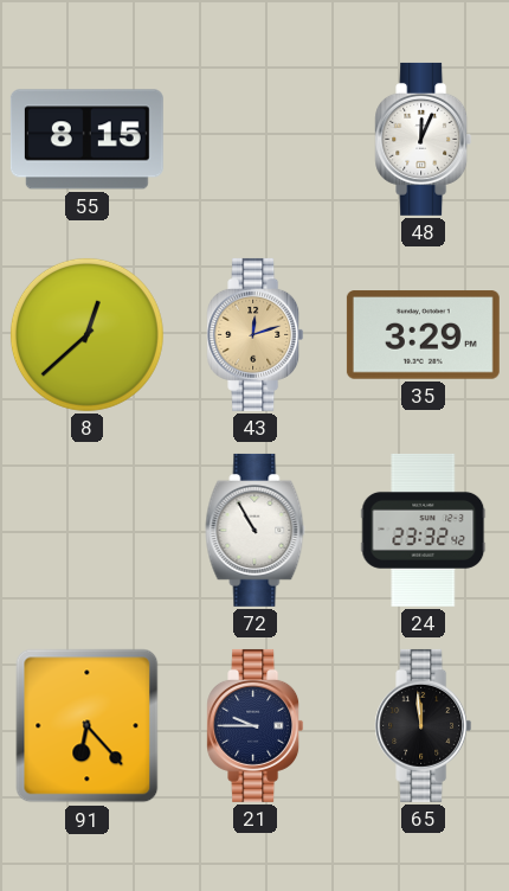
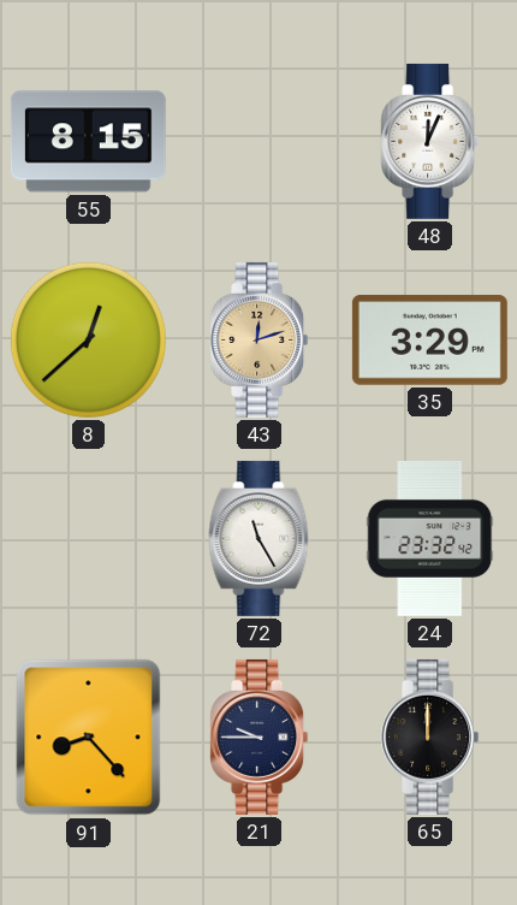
72: 10:55 -> 11:25
91: 6:23 -> 8:23
65: 11:59 -> 12:00
